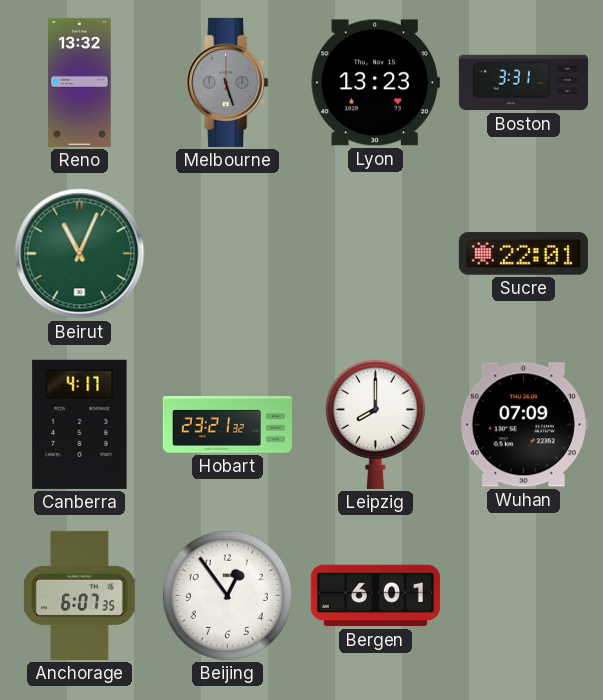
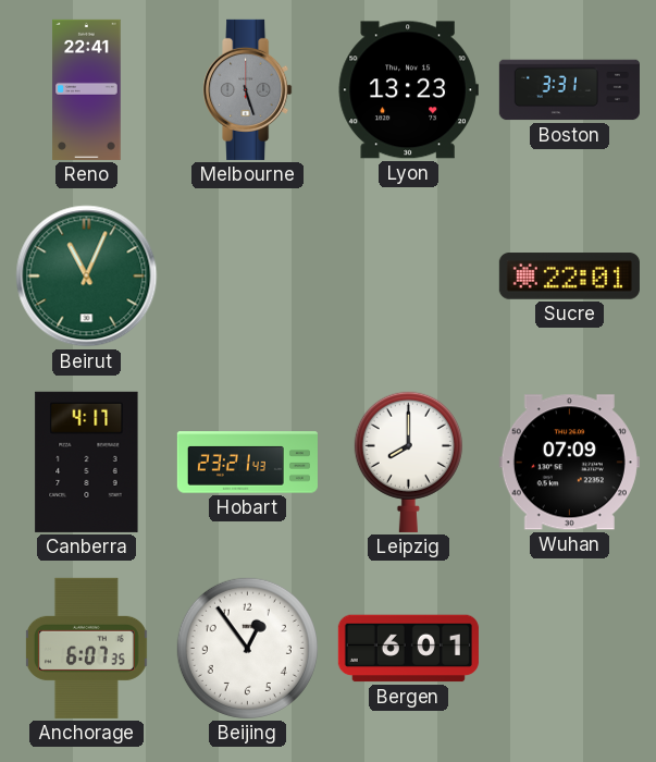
Reno: 13:32 -> 22:41
Hobart: 23:21:32 -> 23:21:43
